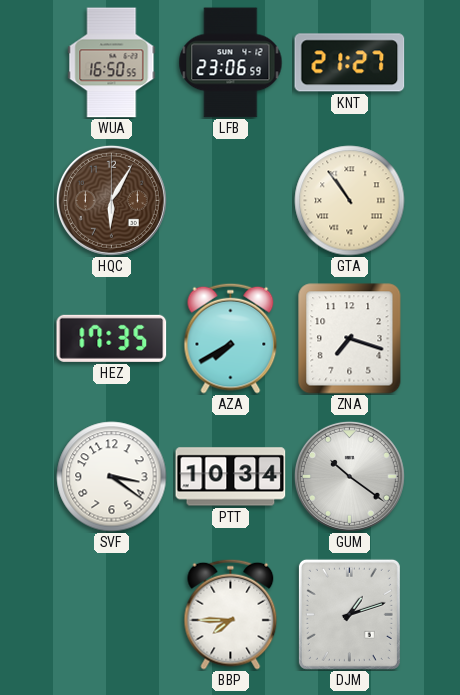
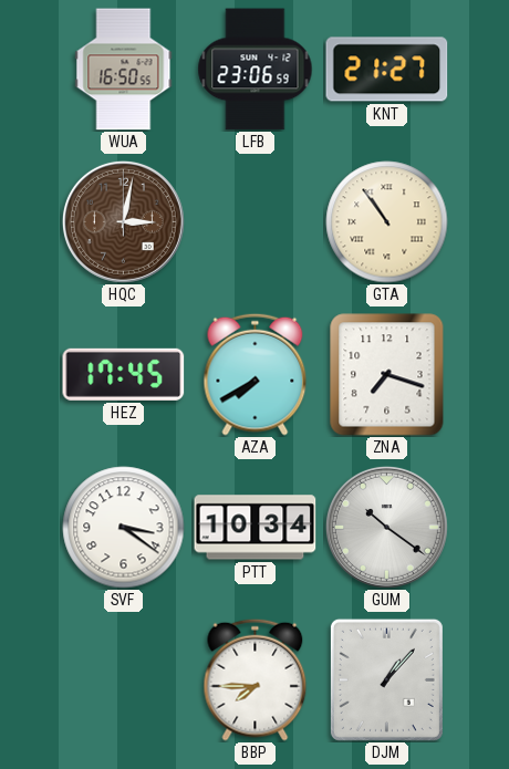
HQC: 6:05 -> 3:02
HEZ: 17:35 -> 17:45
DJM: 1:12 -> 1:07
